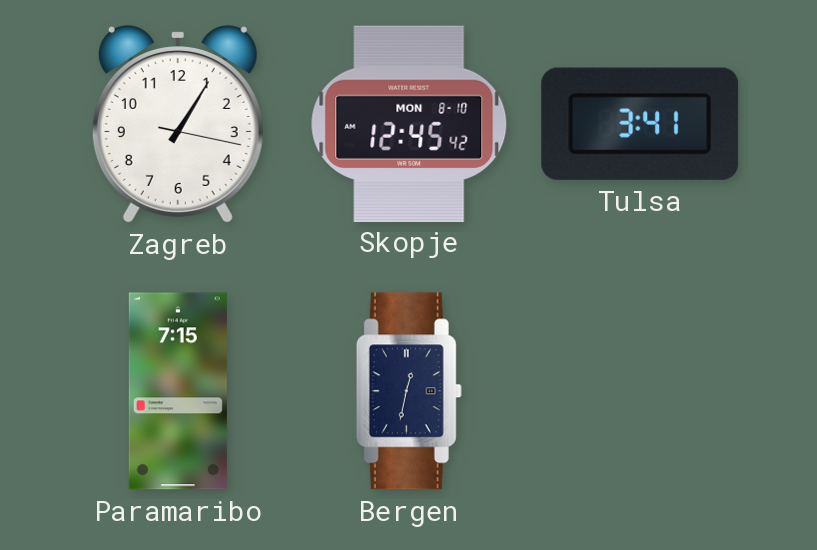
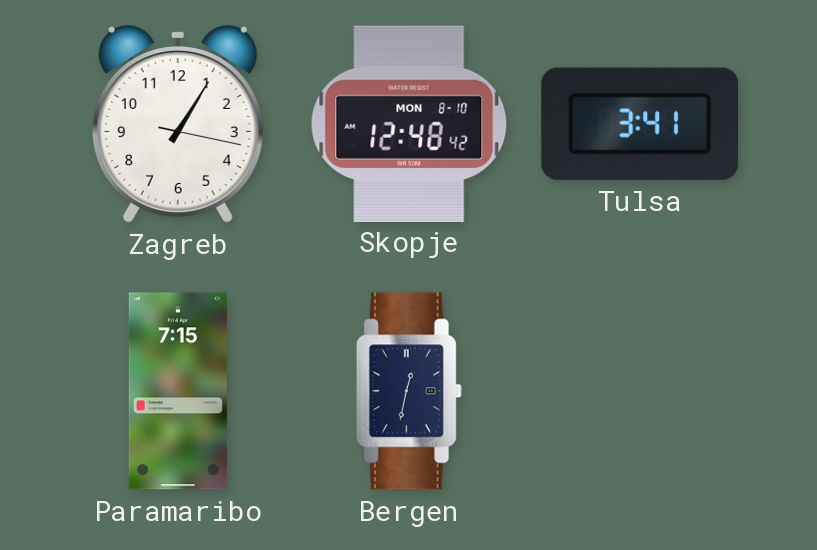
Skopje: 12:45 -> 12:48
